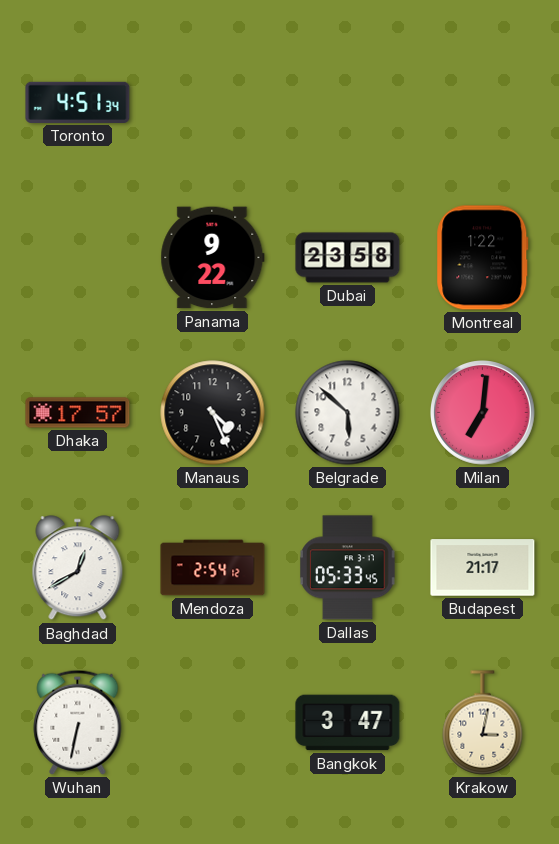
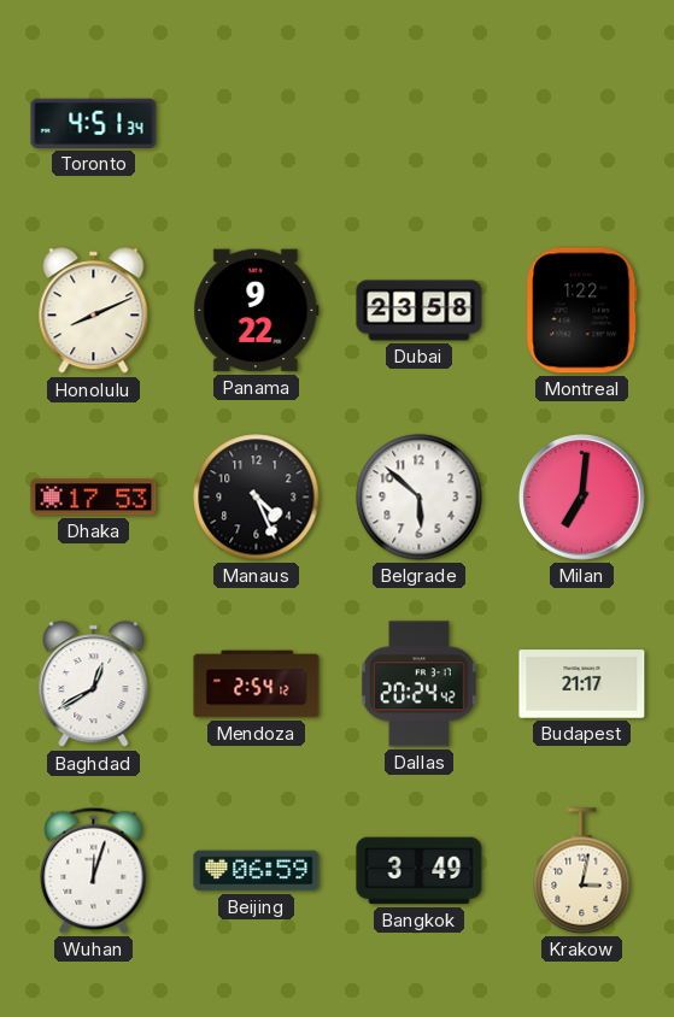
Honolulu: none -> 8:11
Dhaka: 17:57 -> 17:53
Dallas: 05:33 -> 20:24
Wuhan: 6:32 -> 12:03
Beijing: none -> 06:59
Bangkok: 3:47 -> 3:49
